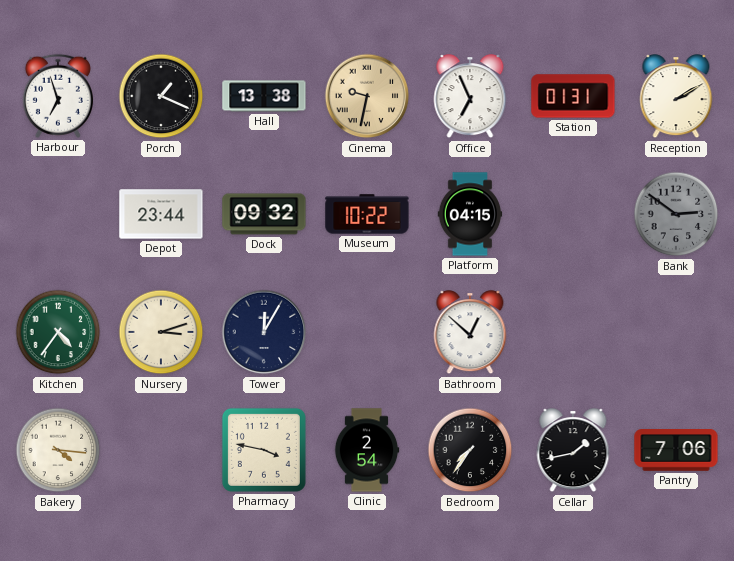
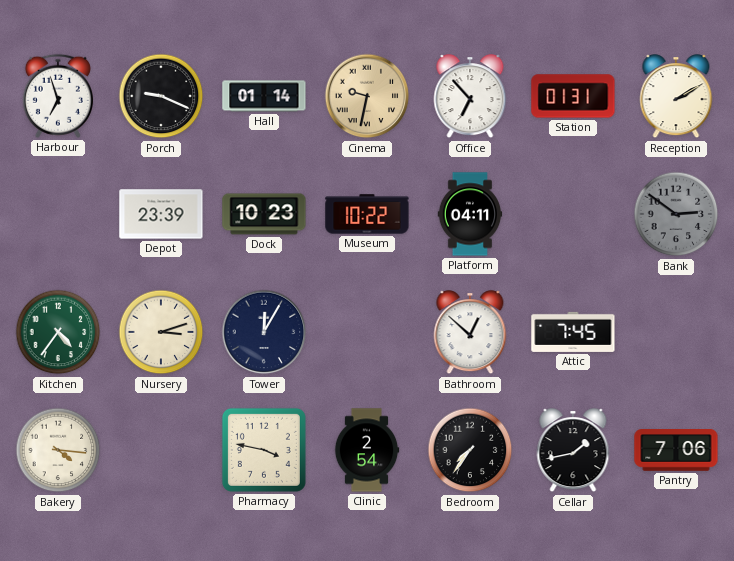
Porch: 1:19 -> 9:19
Hall: 13:38 -> 01:14
Office: 6:56 -> 6:53
Depot: 23:44 -> 23:39
Dock: 09:32 -> 10:23
Platform: 04:15 -> 04:11
Attic: none -> 7:45
